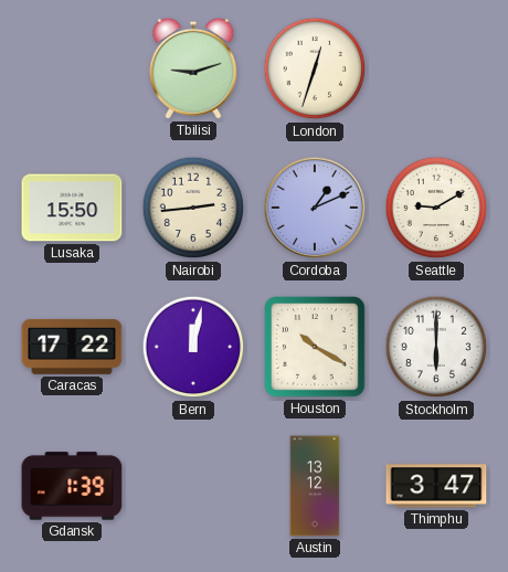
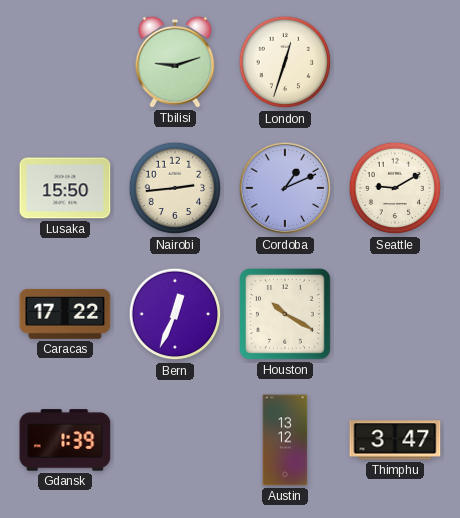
Bern: 12:02 -> 12:34
Stockholm: 6:00 -> none
